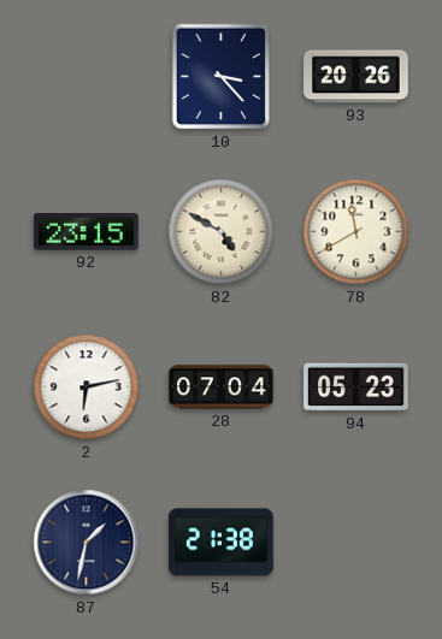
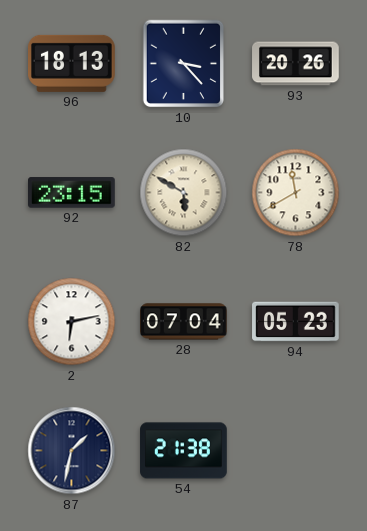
96: none -> 18:13
82: 4:50 -> 5:50
